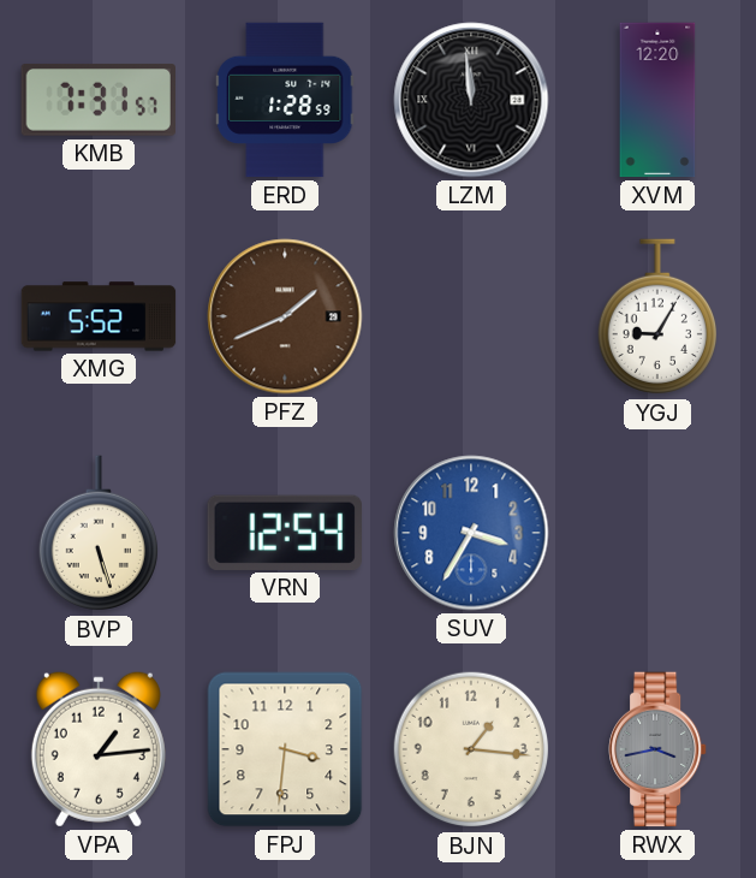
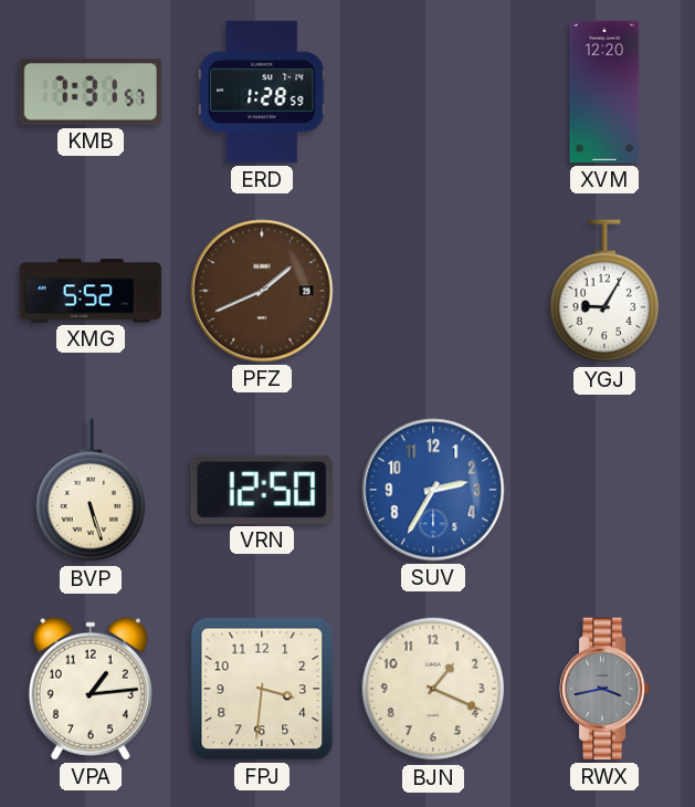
LZM: 11:59 -> none
VRN: 12:54 -> 12:50
SUV: 3:35 -> 2:35
BJN: 1:16 -> 1:19
